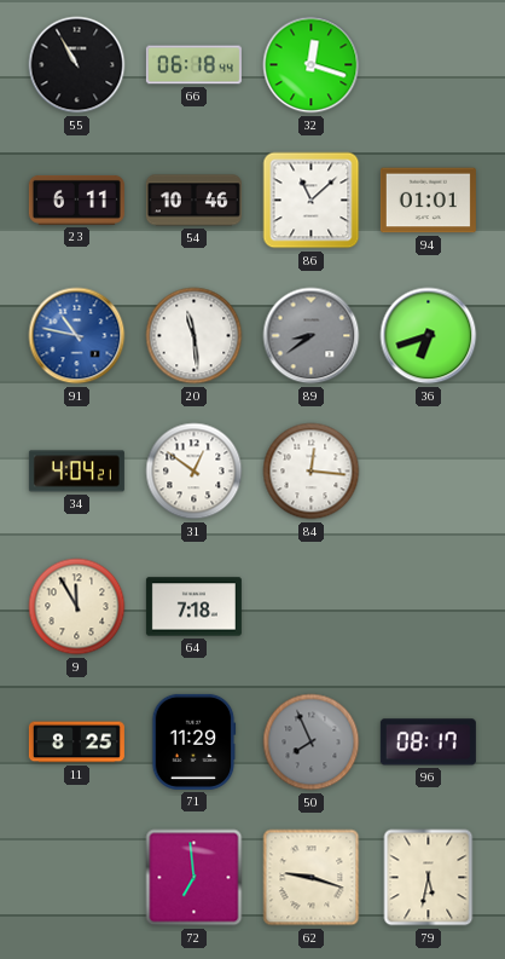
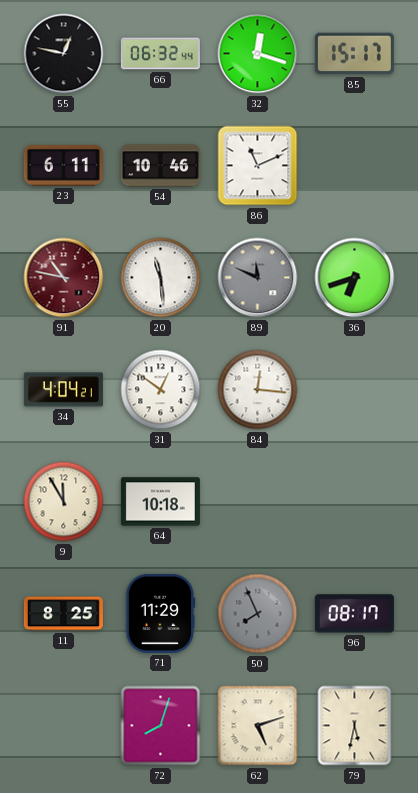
55: 10:55 -> 12:47
66: 06:18 -> 06:32
85: none -> 15:17
86: 11:08 -> 11:11
94: 01:01 -> none
91 dial: blue -> burgundy
89: 8:39 -> 11:49
64: 7:18 -> 10:18
72: 6:59 -> 8:03
62: 9:18 -> 5:12
